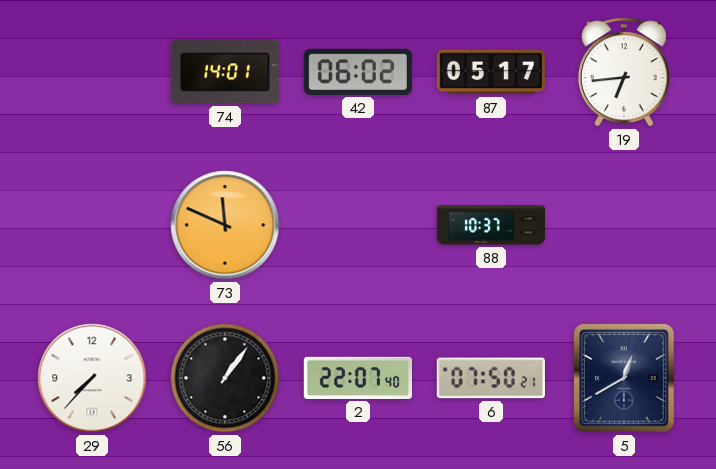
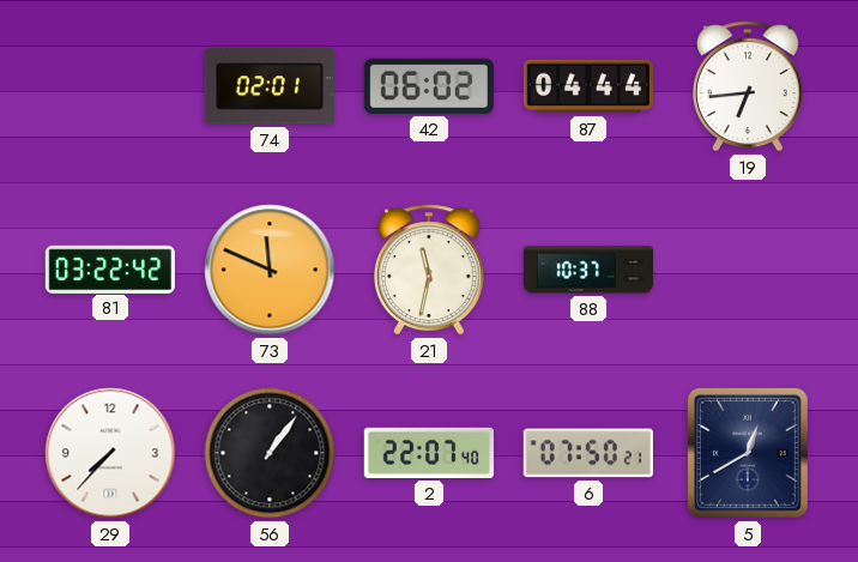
74: 14:01 -> 02:01
87: 05:17 -> 04:44
81: none -> 03:22
21: none -> 11:32
